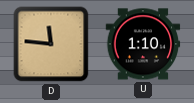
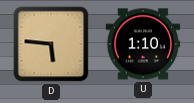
D: 11:46 -> 5:46
